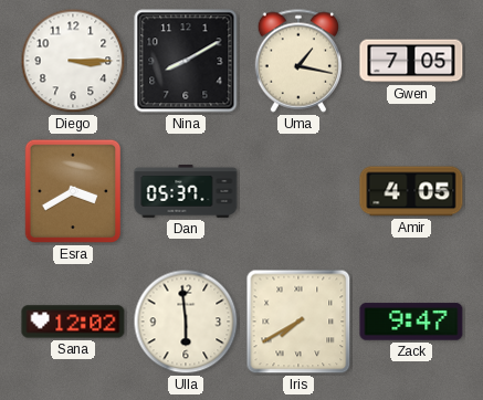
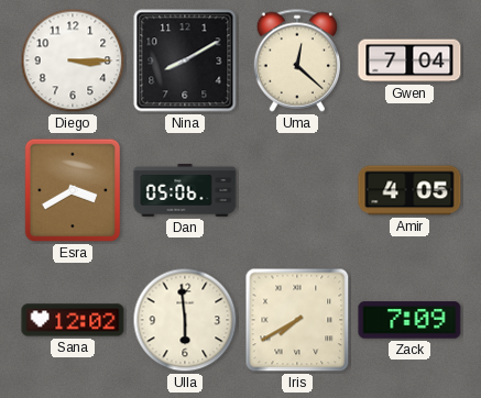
Uma: 1:17 -> 12:22
Gwen: 7:05 -> 7:04
Dan: 05:37 -> 05:06
Zack: 9:47 -> 7:09
